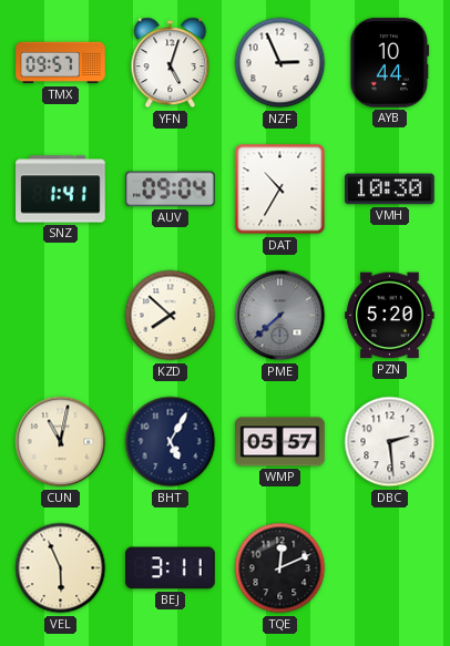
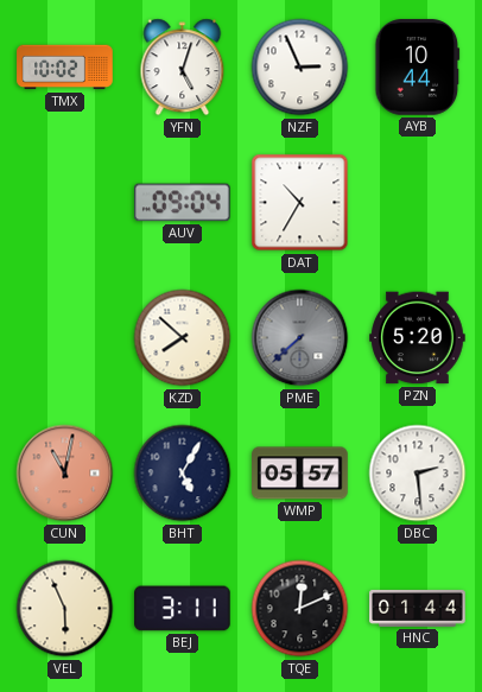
TMX: 09:57 -> 10:02
SNZ: 1:41 -> none
VMH: 10:30 -> none
CUN dial: cream -> salmon
HNC: none -> 01:44
